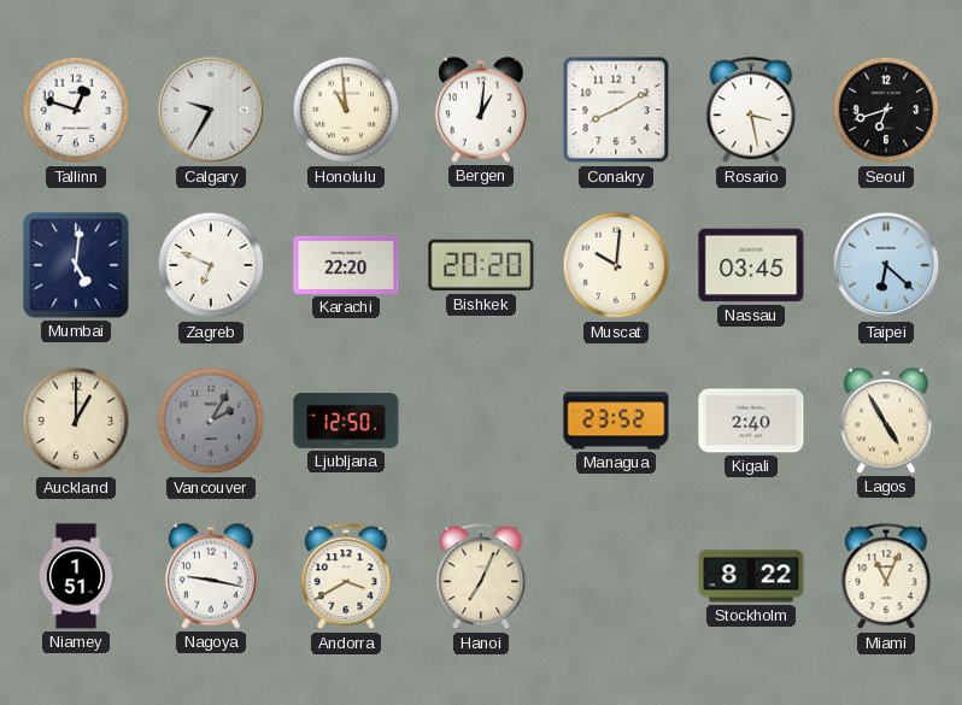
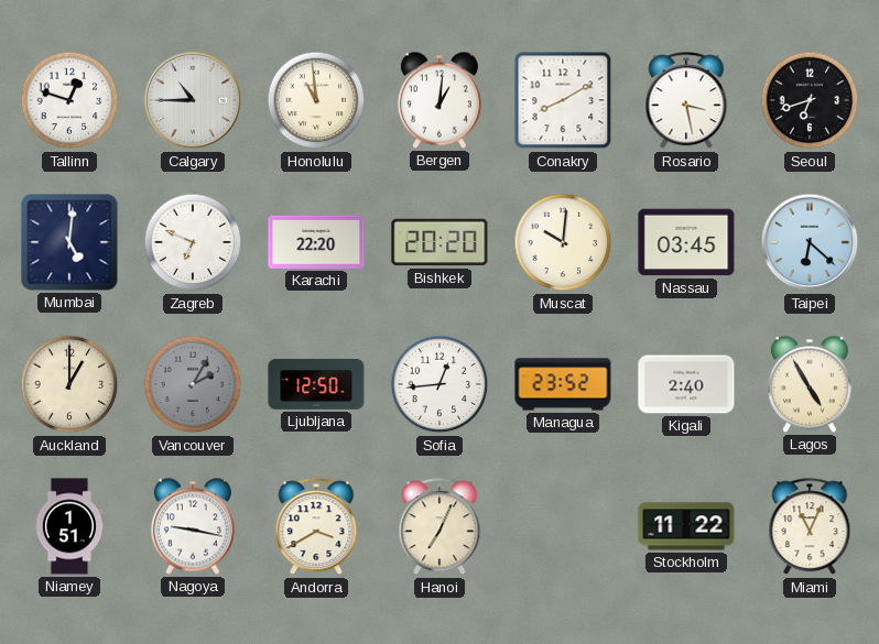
Calgary: 9:35 -> 10:45
Sofia: none -> 12:44
Stockholm: 8:22 -> 11:22
